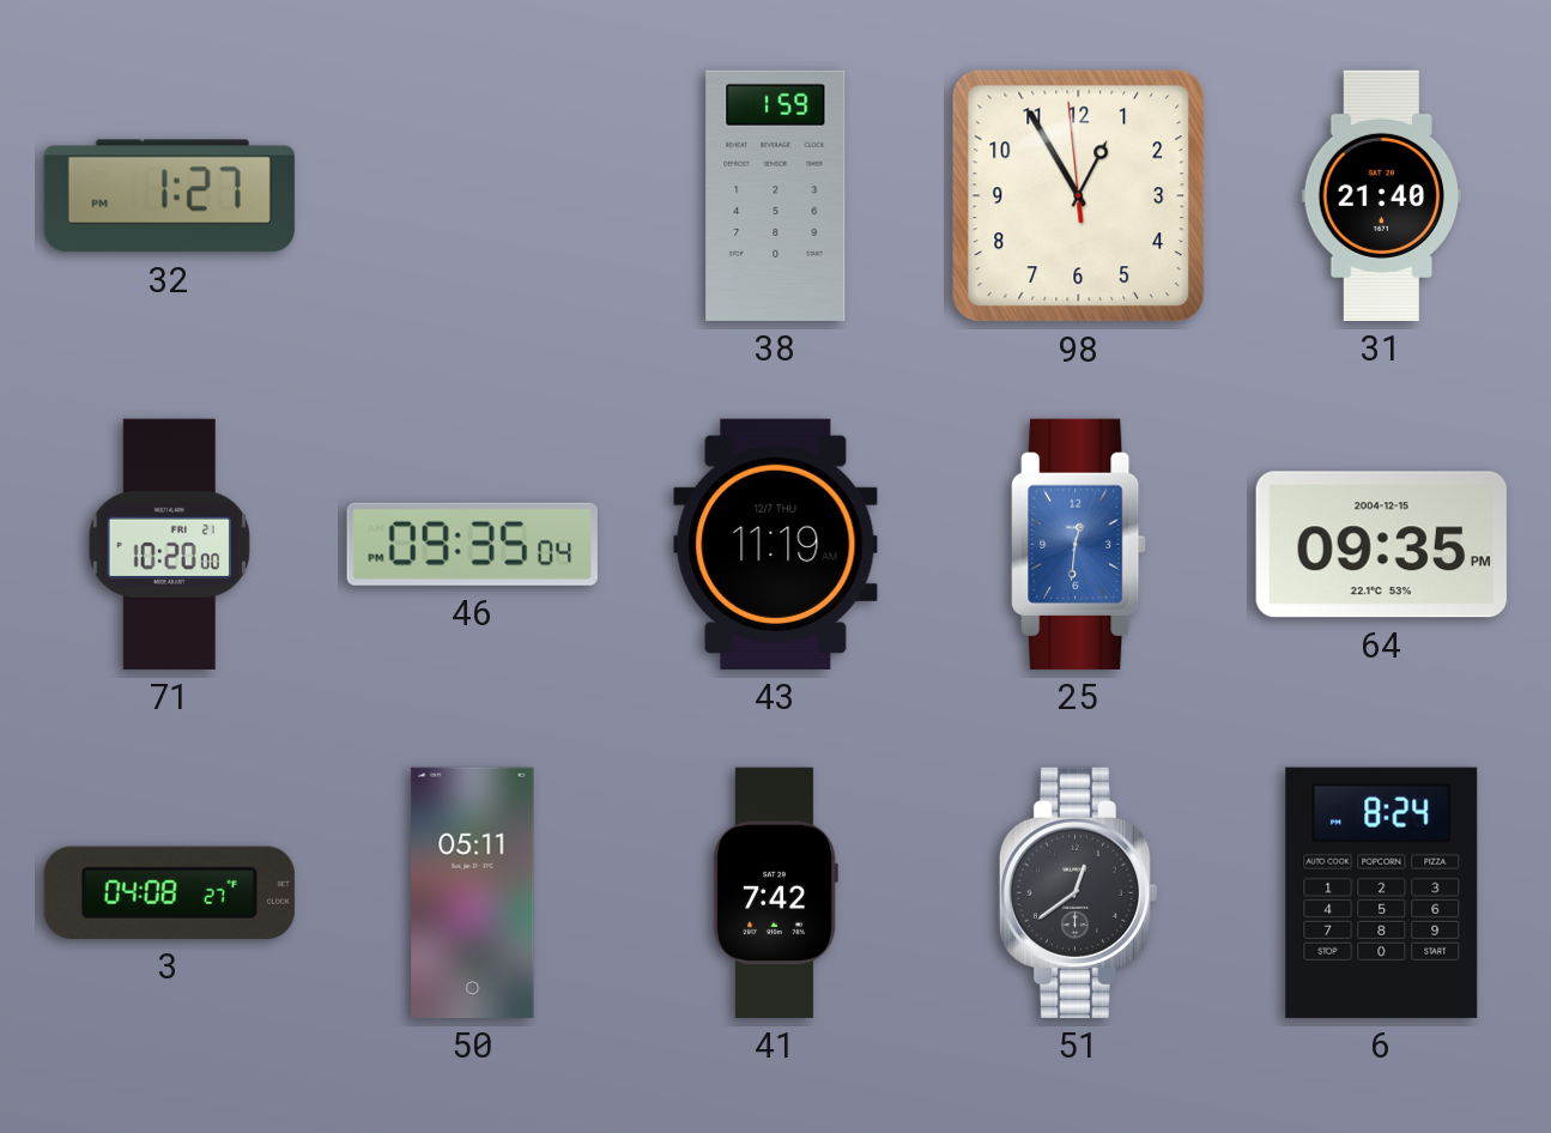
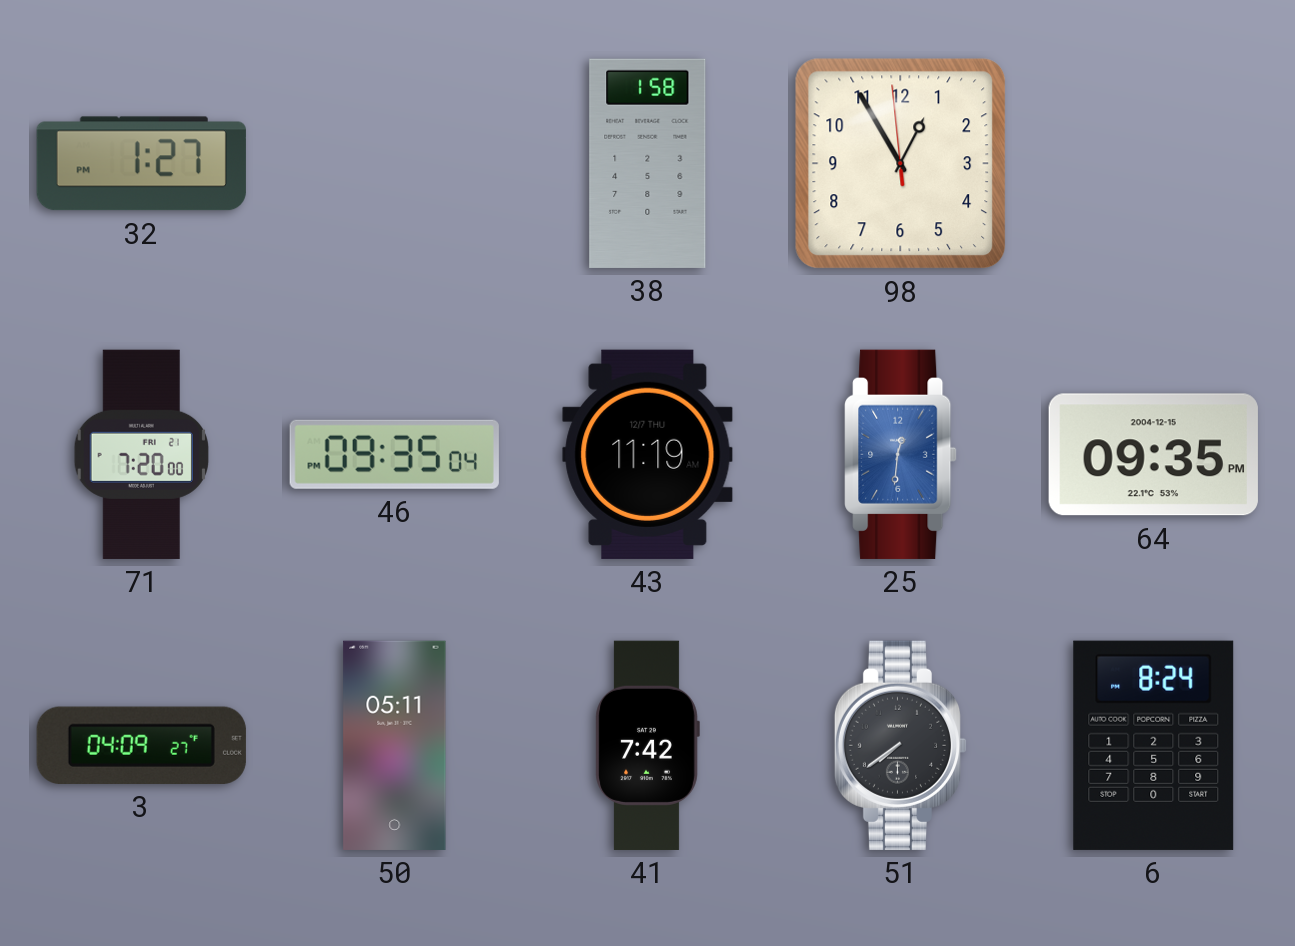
38: 1:59 -> 1:58
31: 21:40 -> none
71: 10:20 -> 7:20
3: 04:08 -> 04:09
51: 12:39 -> 7:39
